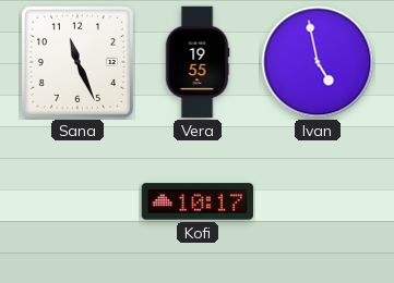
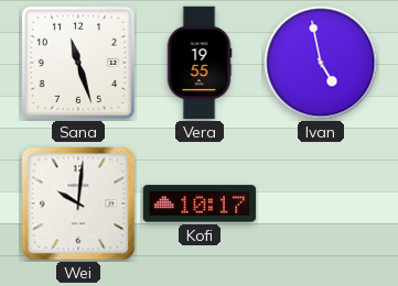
Sana: 11:26 -> 11:27
Wei: none -> 10:01
